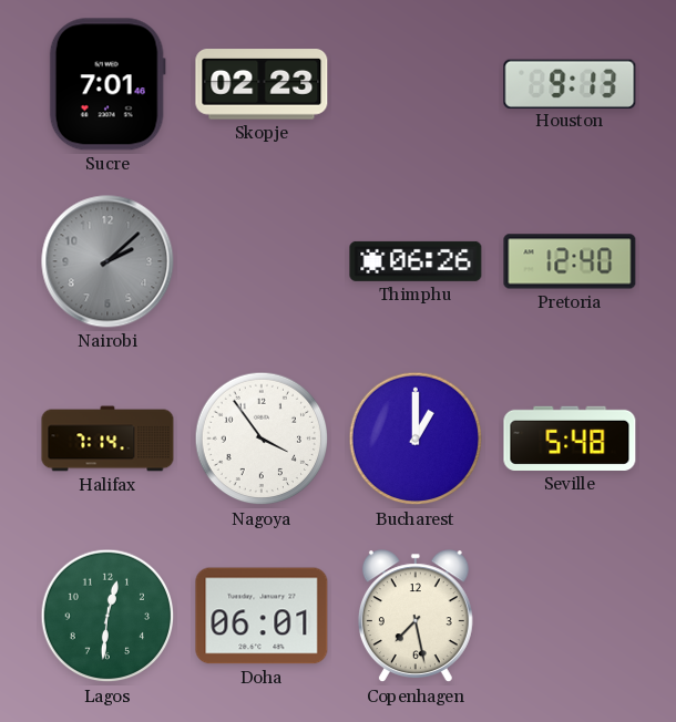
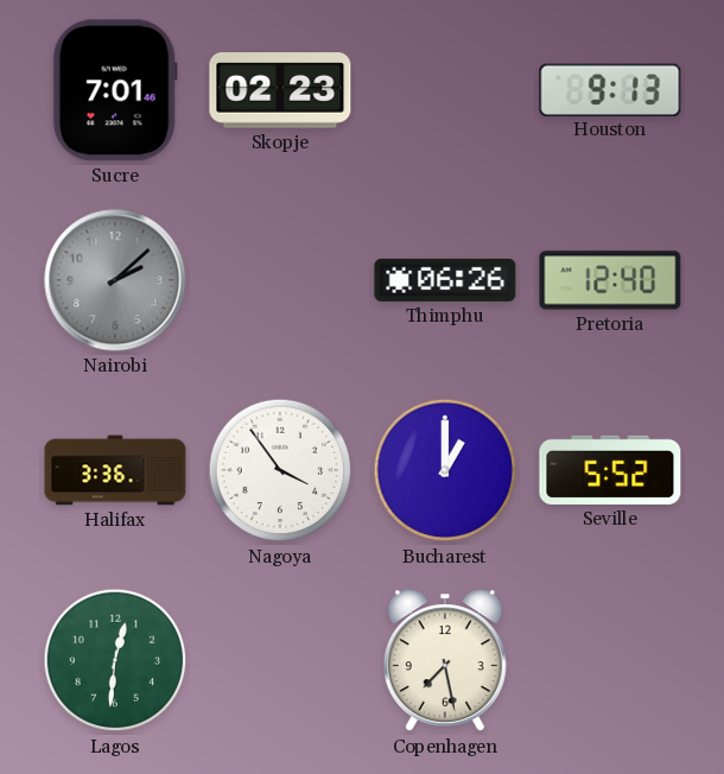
Halifax: 7:14 -> 3:36
Seville: 5:48 -> 5:52
Doha: 06:01 -> none
